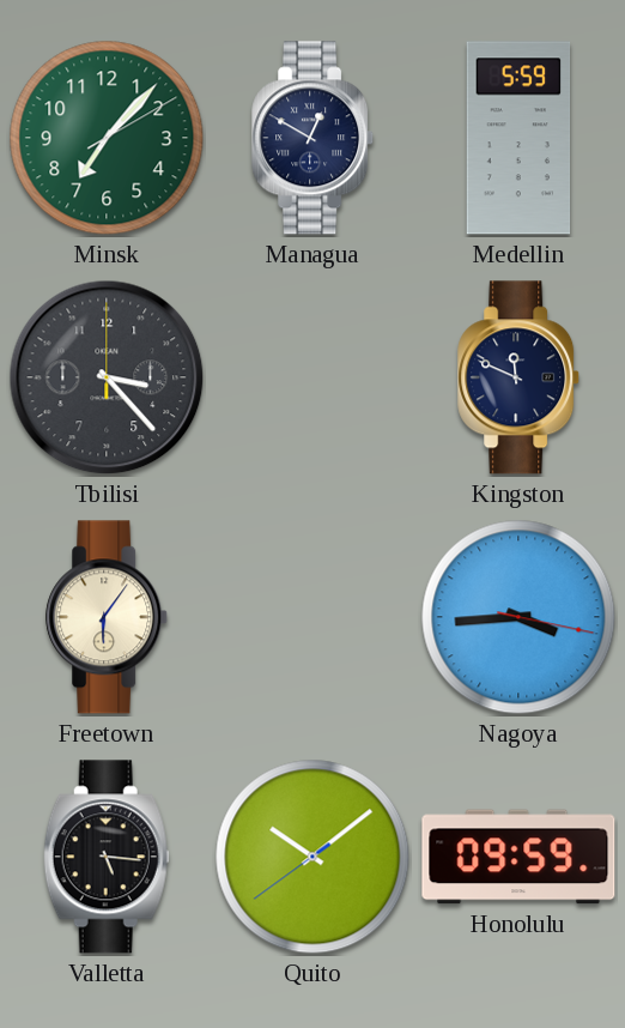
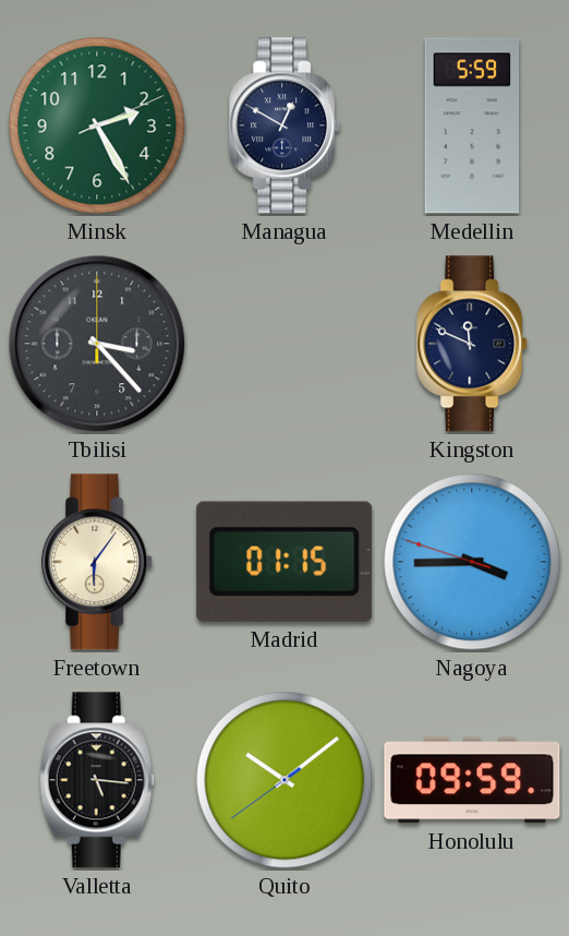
Minsk: 7:07 -> 2:25
Madrid: none -> 01:15
Nagoya: 3:44:17 -> 3:44:48
